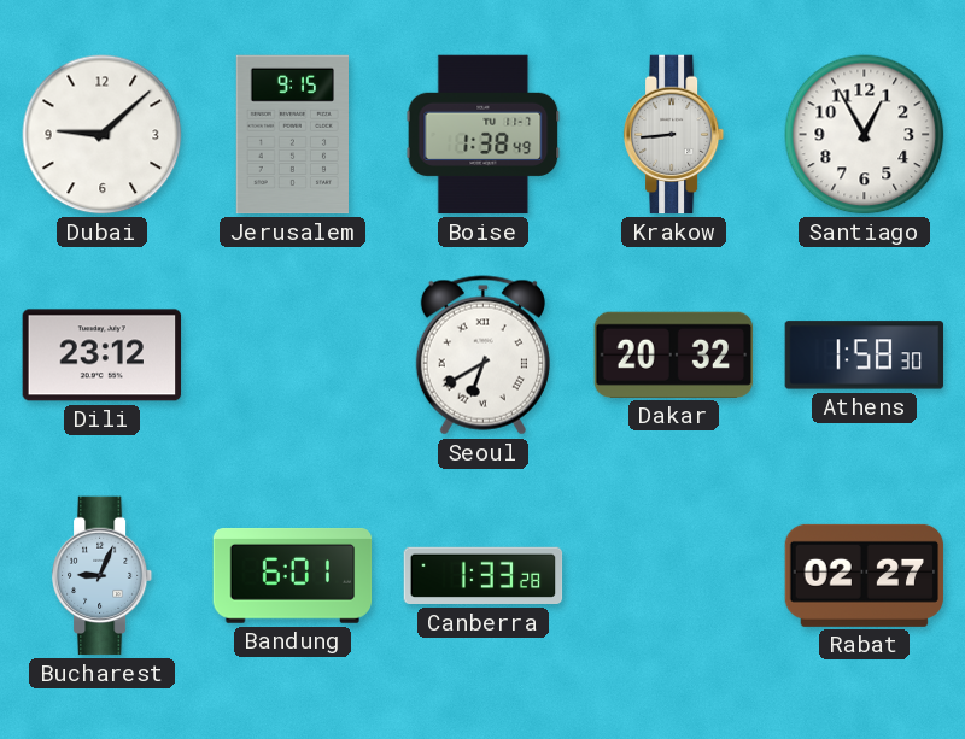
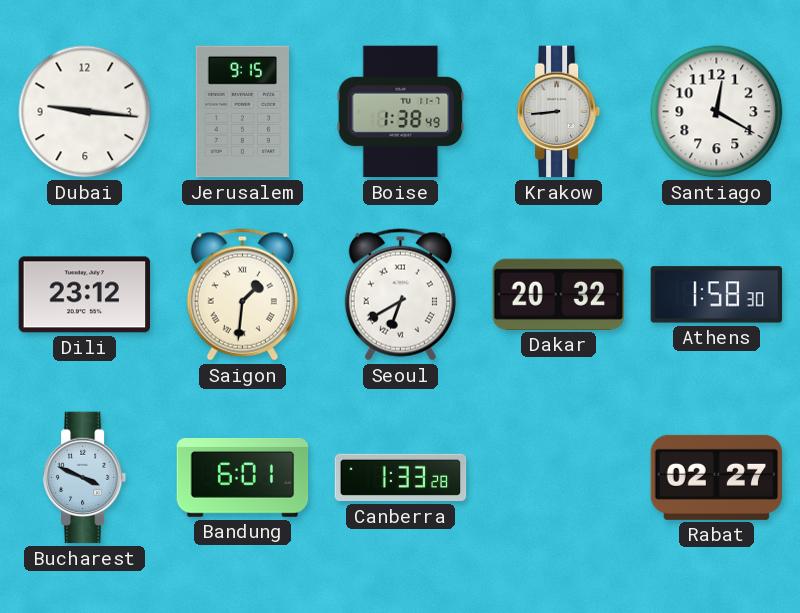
Dubai: 9:08 -> 9:16
Santiago: 12:55 -> 12:20
Saigon: none -> 1:31
Bucharest: 9:04 -> 3:49
